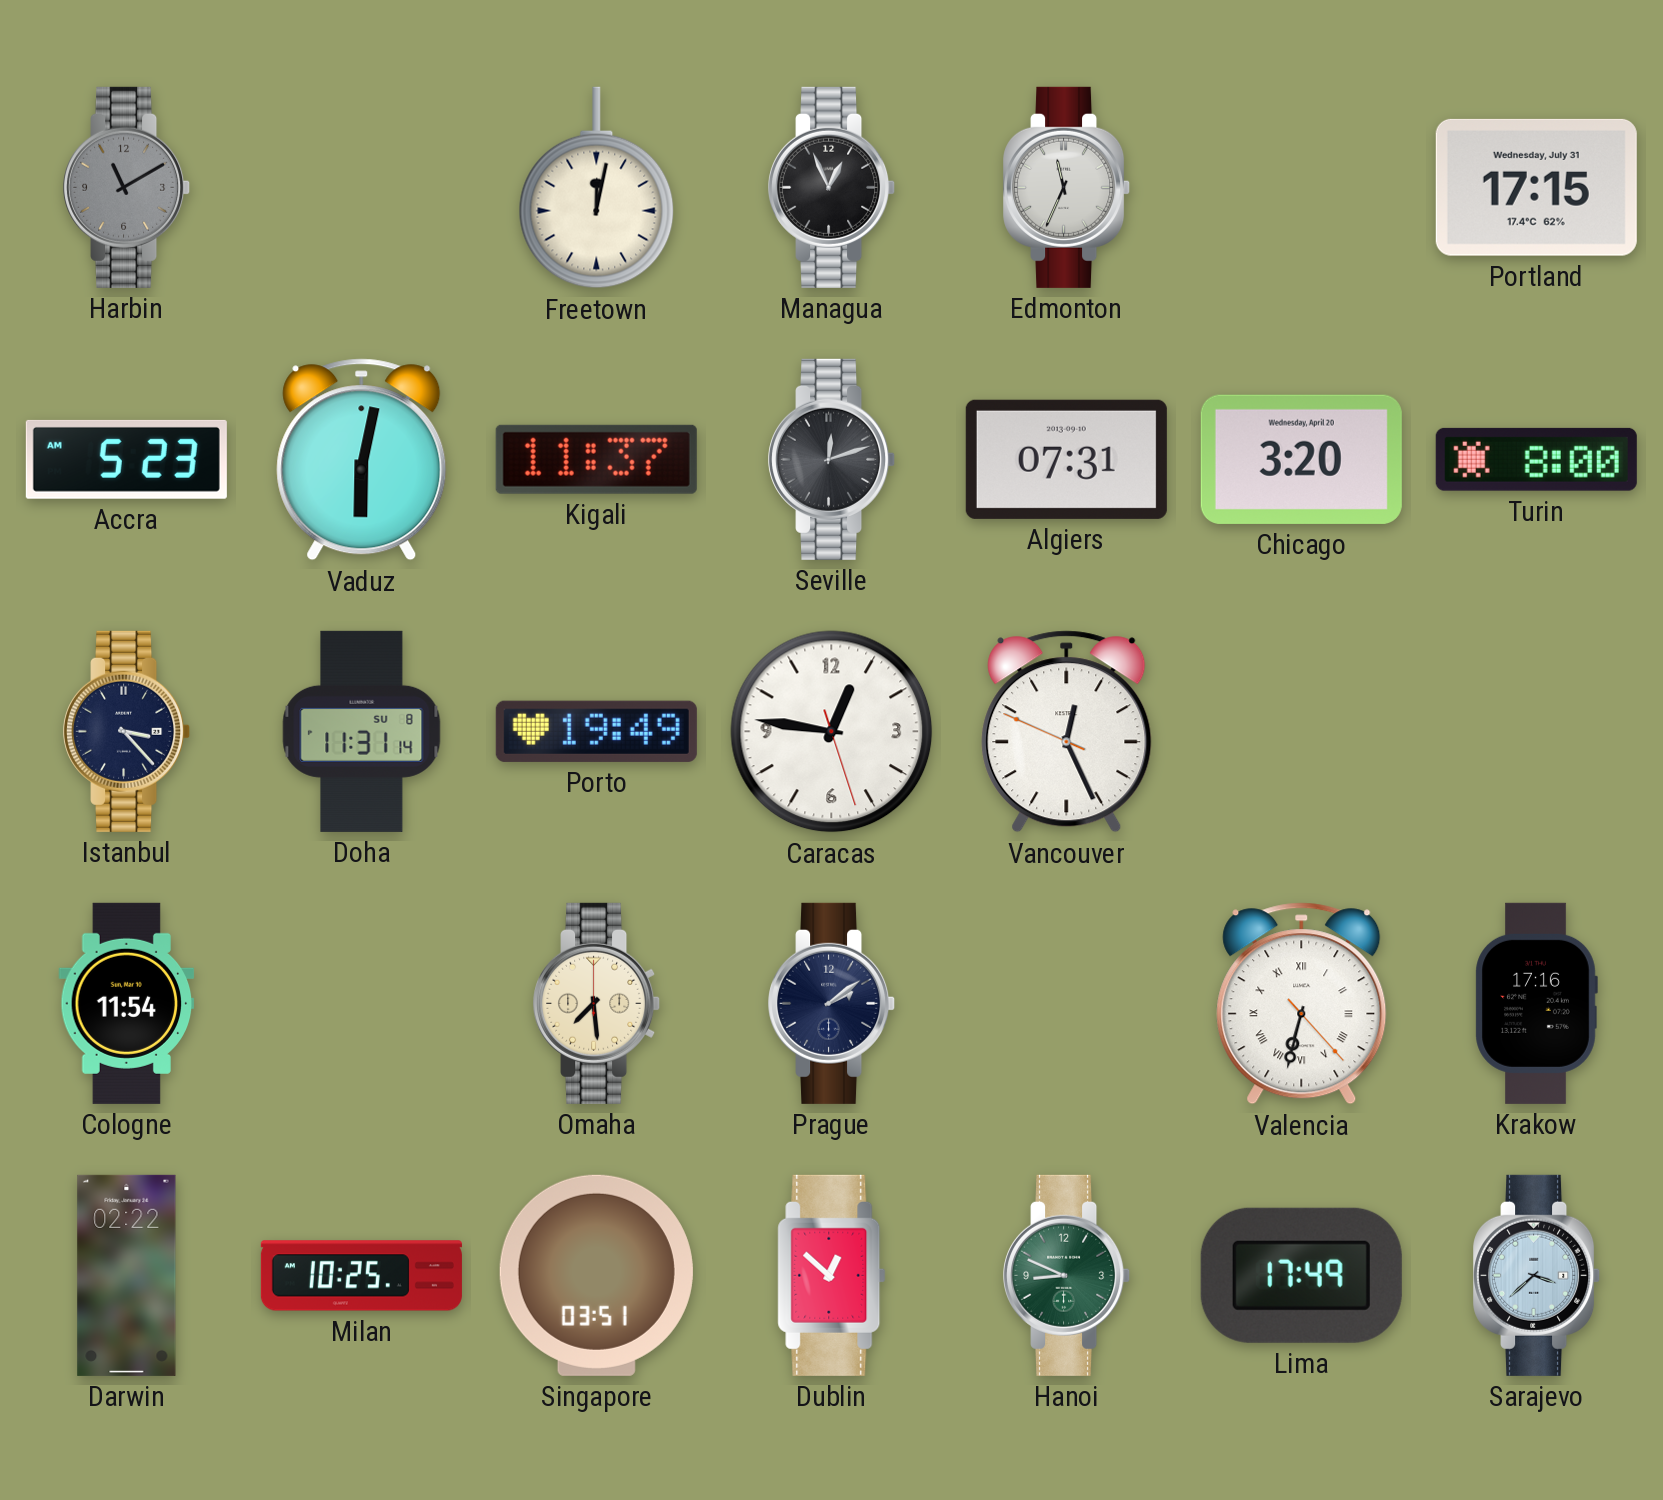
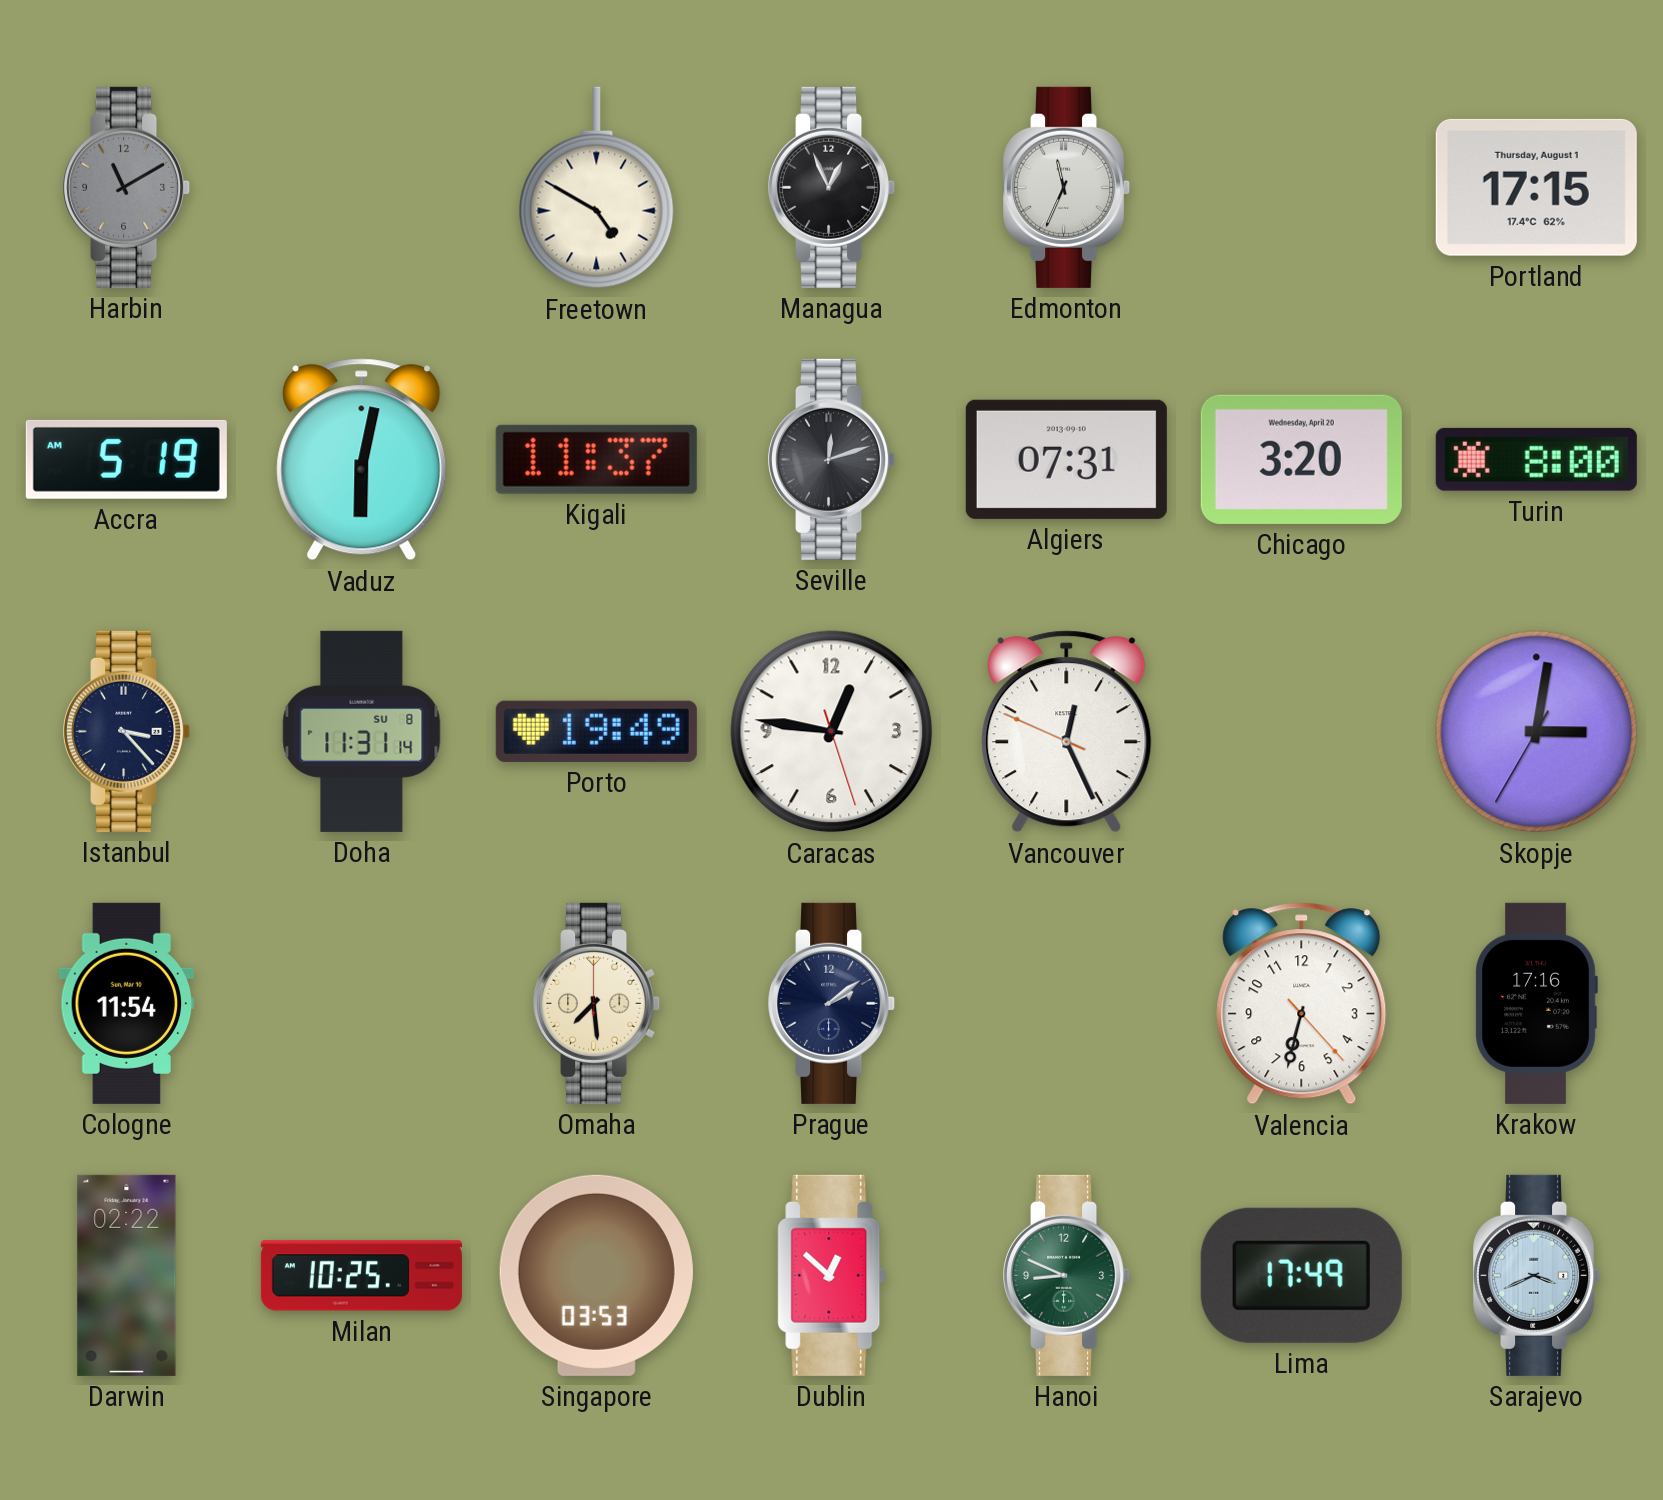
Freetown: 12:02 -> 4:50
Portland date: Wednesday, July 31 -> Thursday, August 1
Accra: 5:23 -> 5:19
Skopje: none -> 3:01
Valencia numerals: Roman -> Arabic
Singapore: 03:51 -> 03:53
Sarajevo: 3:38 -> 3:41
